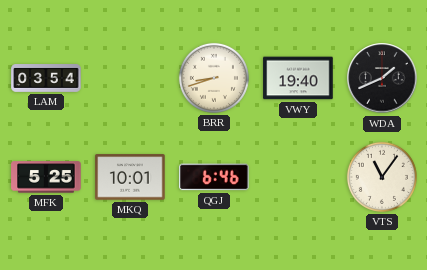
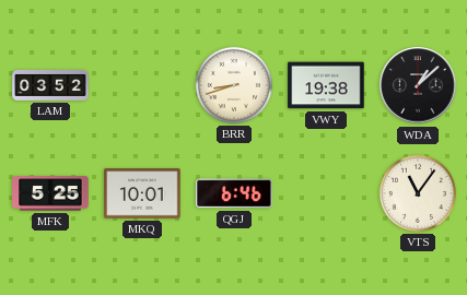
LAM: 03:54 -> 03:52
VWY: 19:40 -> 19:38
WDA: 1:41 -> 1:08
